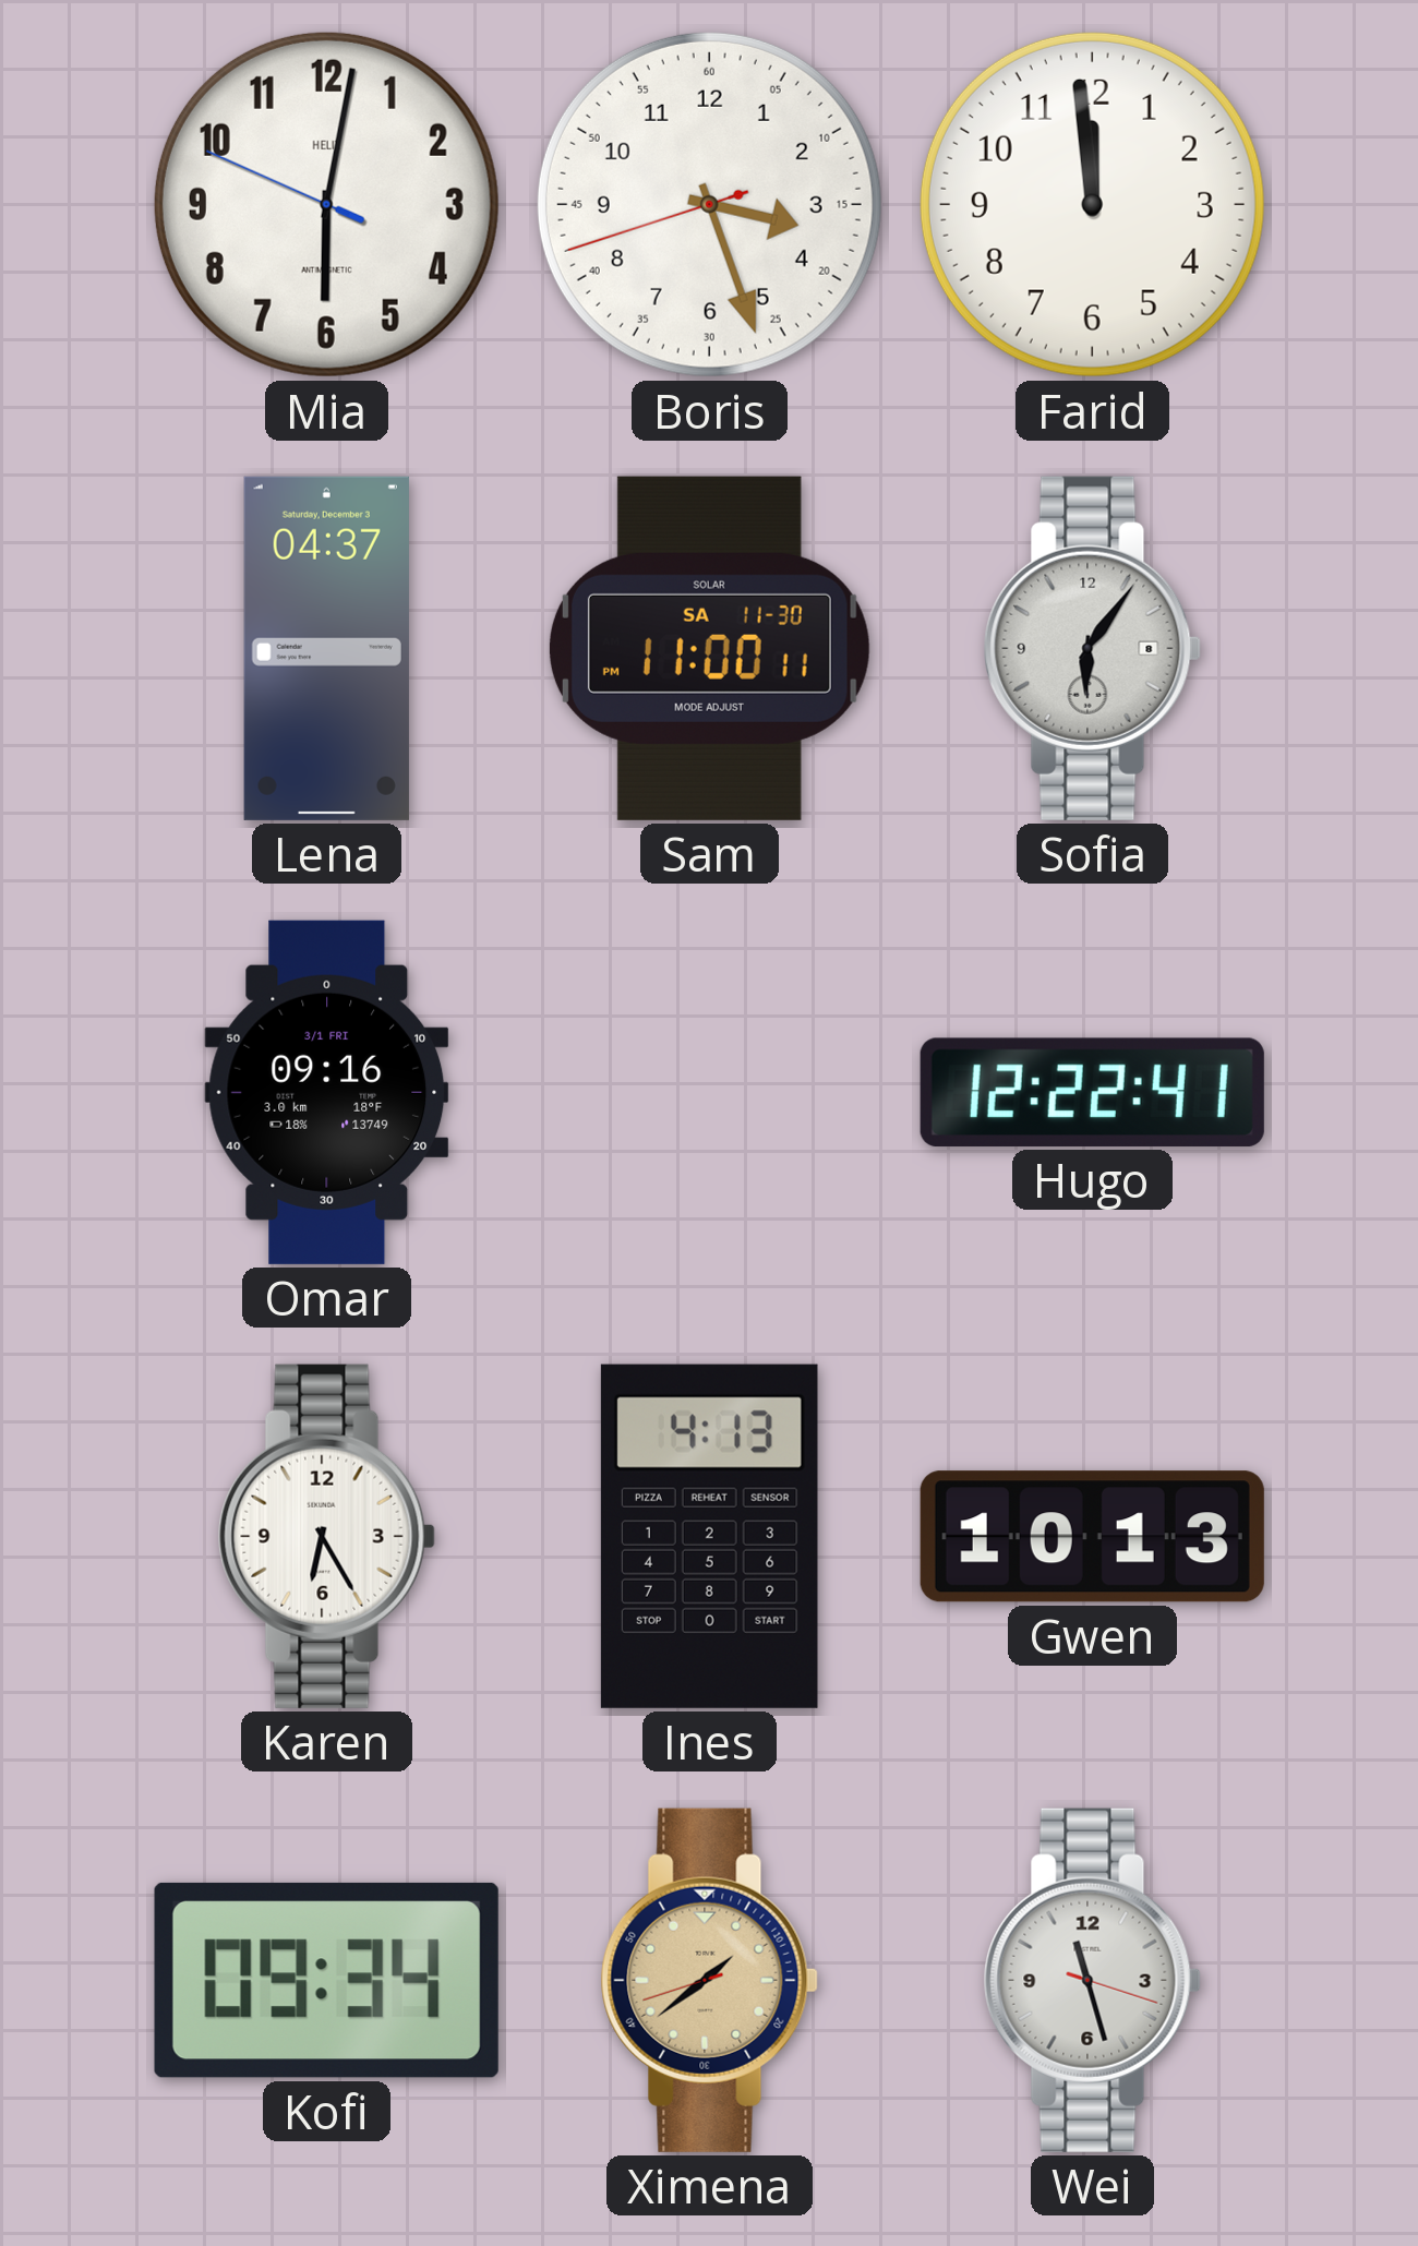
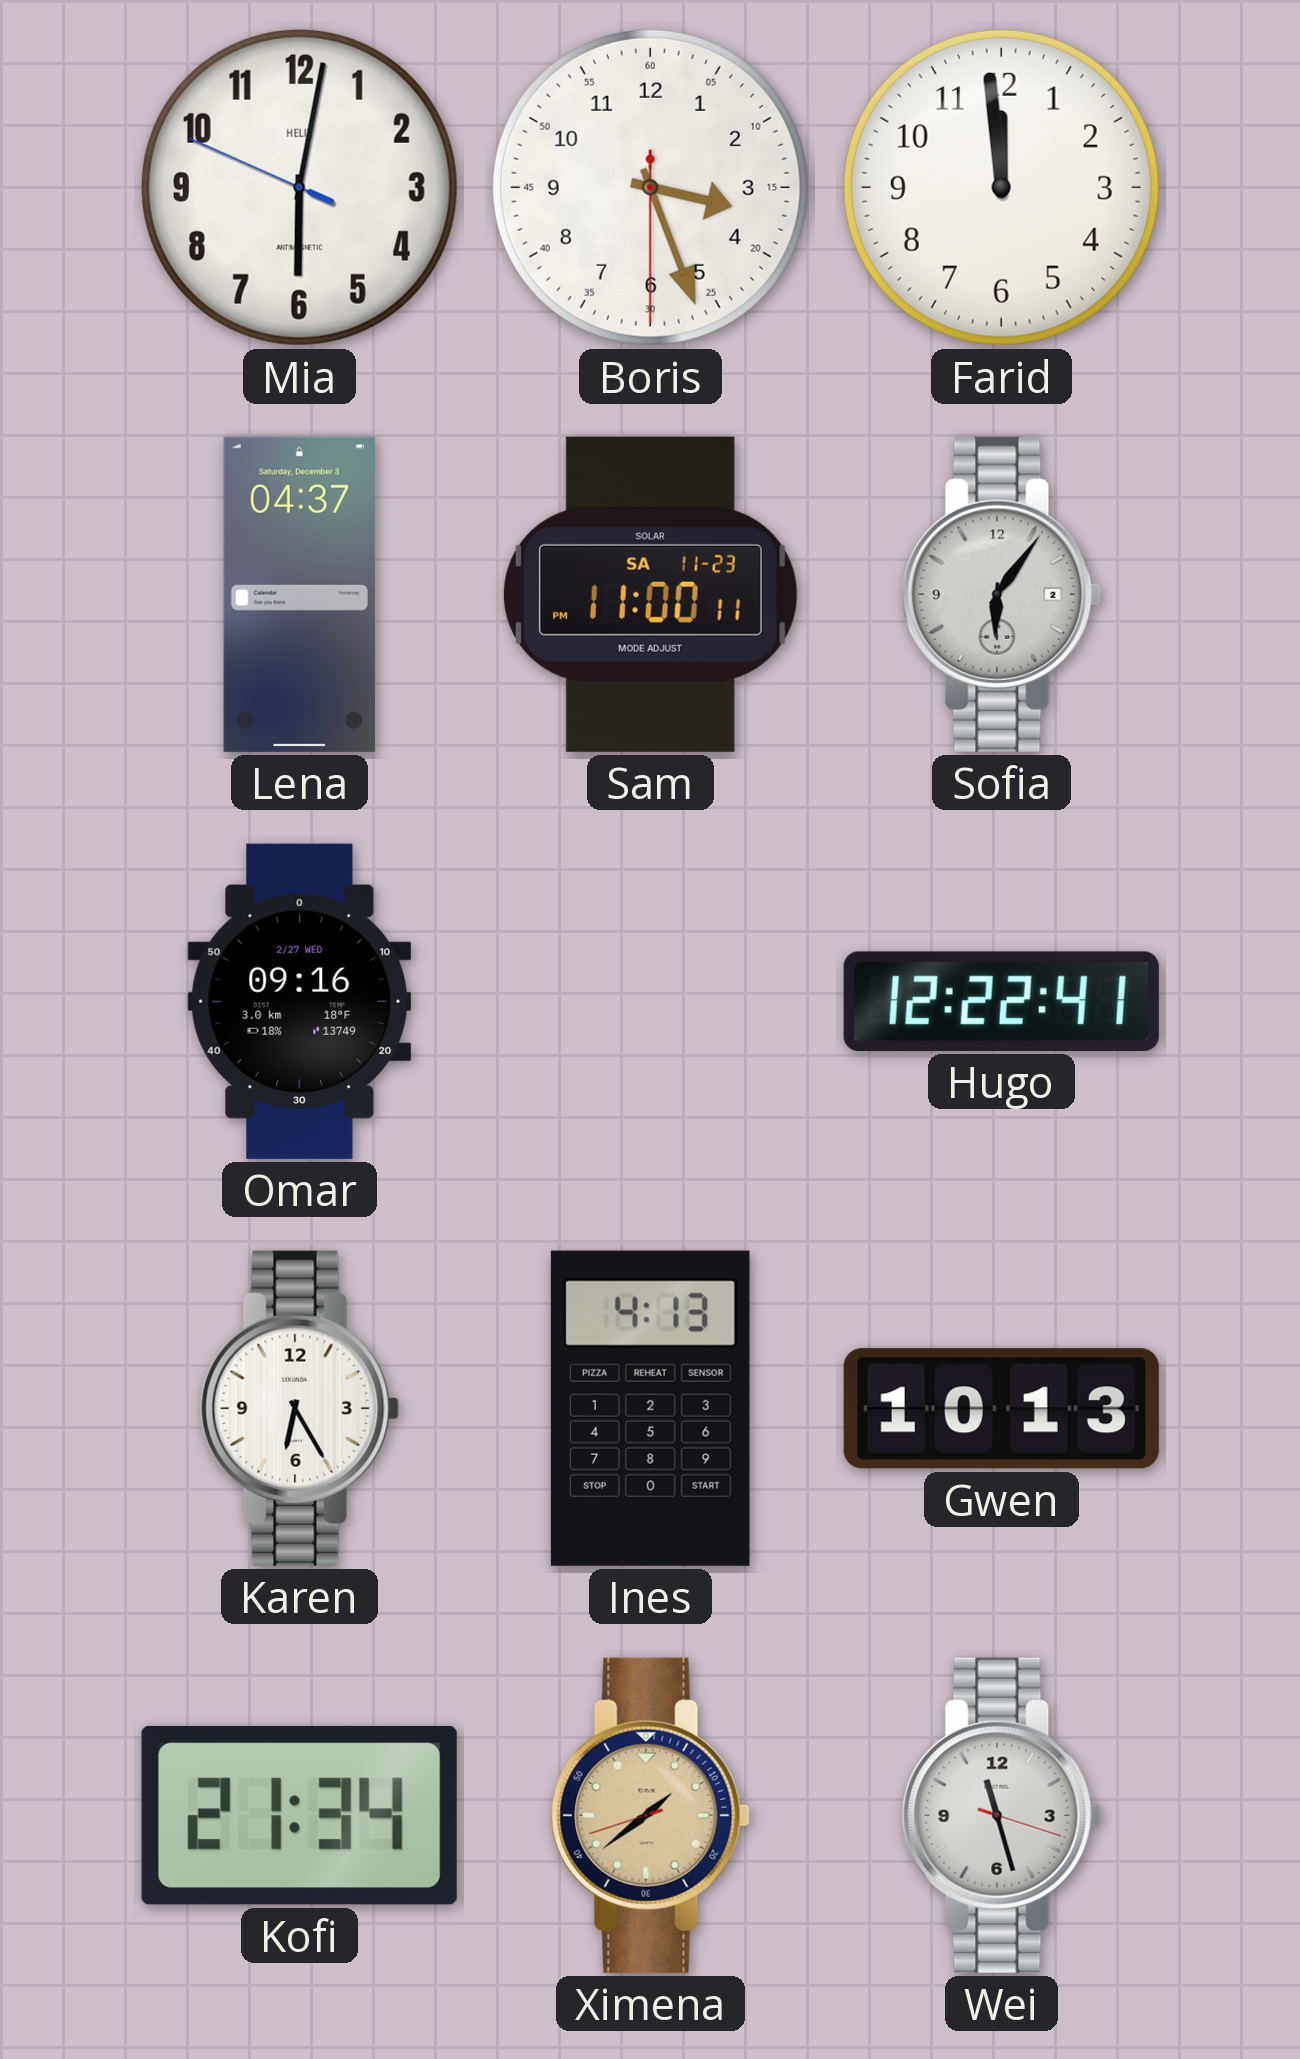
Boris: 3:26:42 -> 3:26:30
Sam date: SA 11-30 -> SA 11-23
Sofia date: 8 -> 2
Omar date: 3/1 FRI -> 2/27 WED
Kofi: 09:34 -> 21:34
